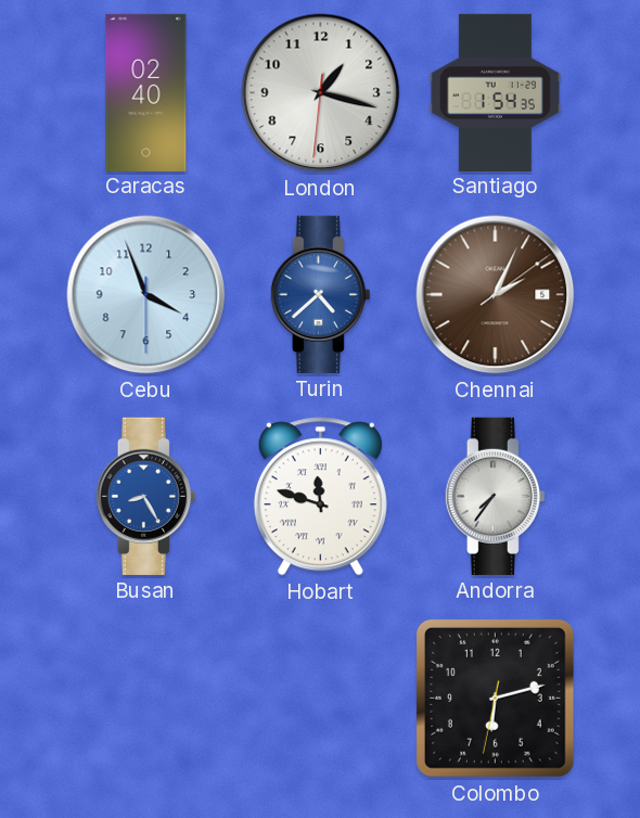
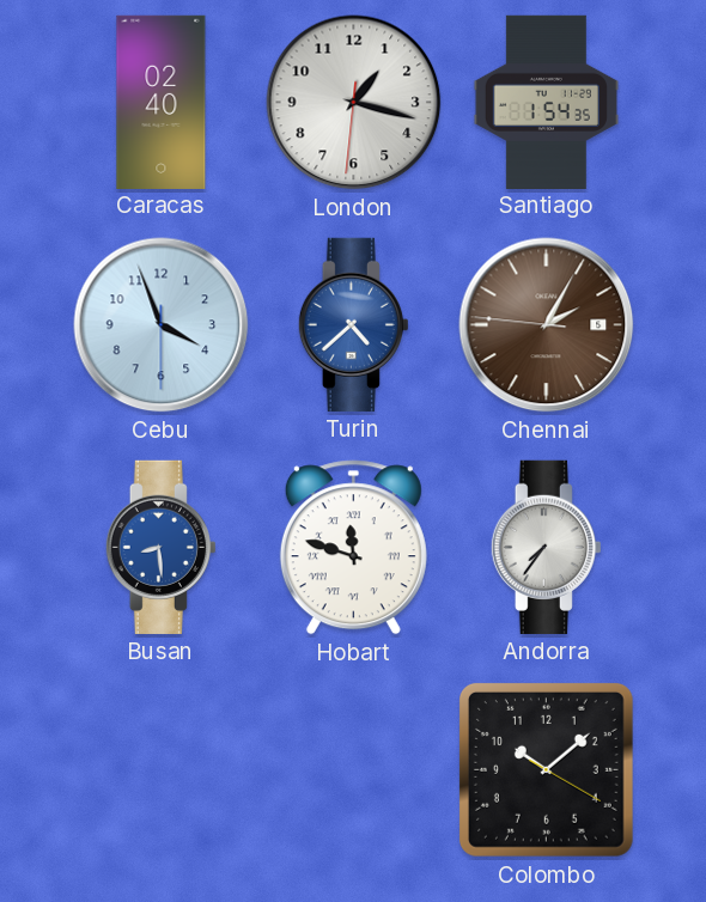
Chennai: 2:04:09 -> 2:04:46
Busan: 8:25 -> 8:29
Colombo: 6:12 -> 10:08
